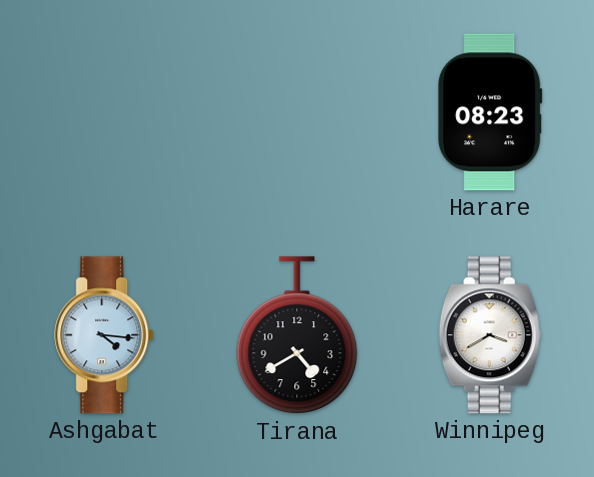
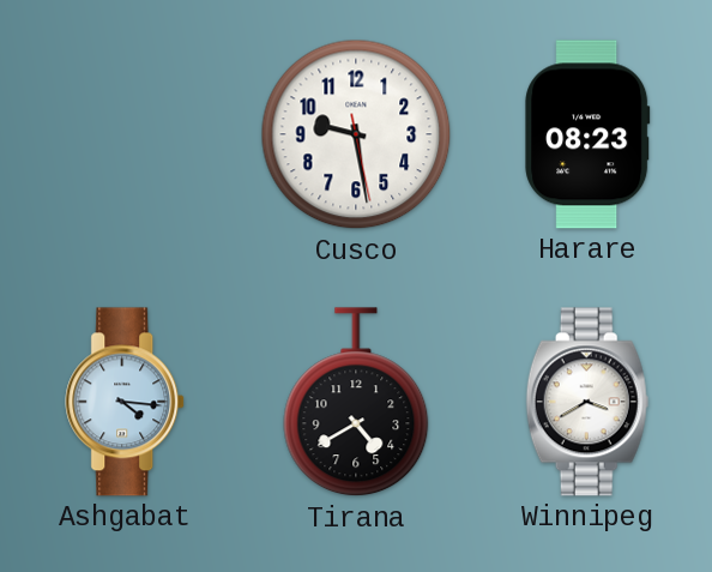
Cusco: none -> 9:28
